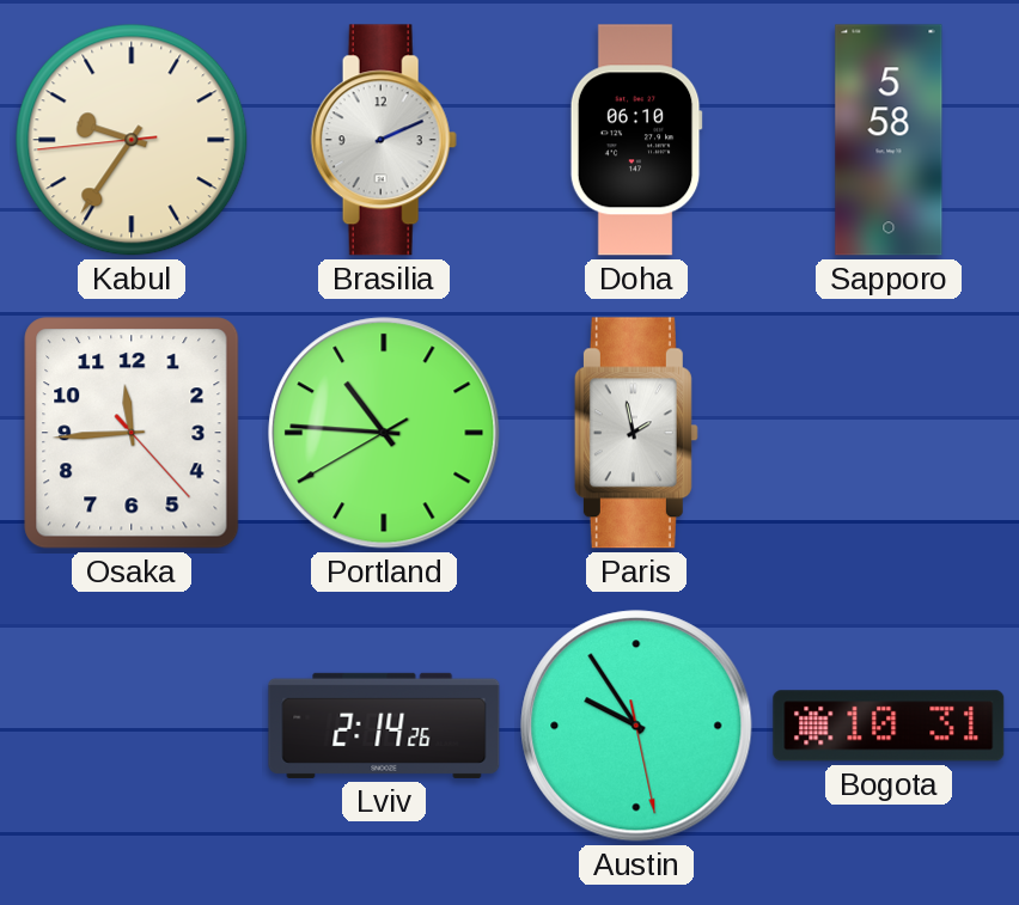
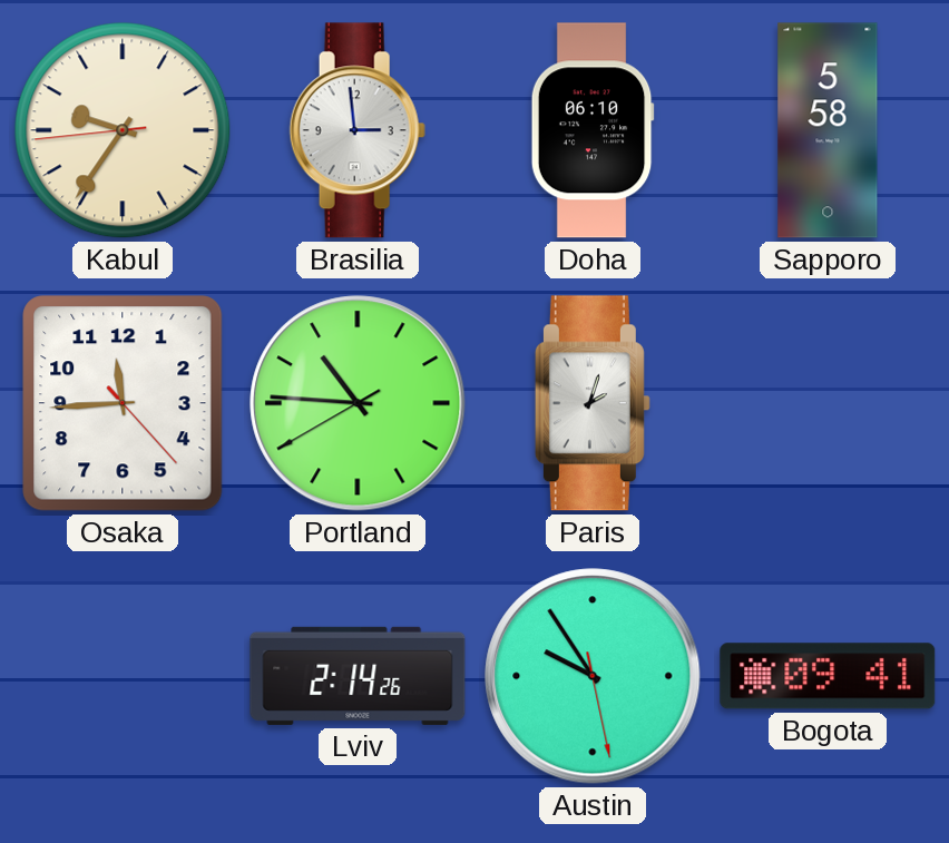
Brasilia: 2:11 -> 2:59
Paris: 1:58 -> 2:03
Bogota: 10:31 -> 09:41
